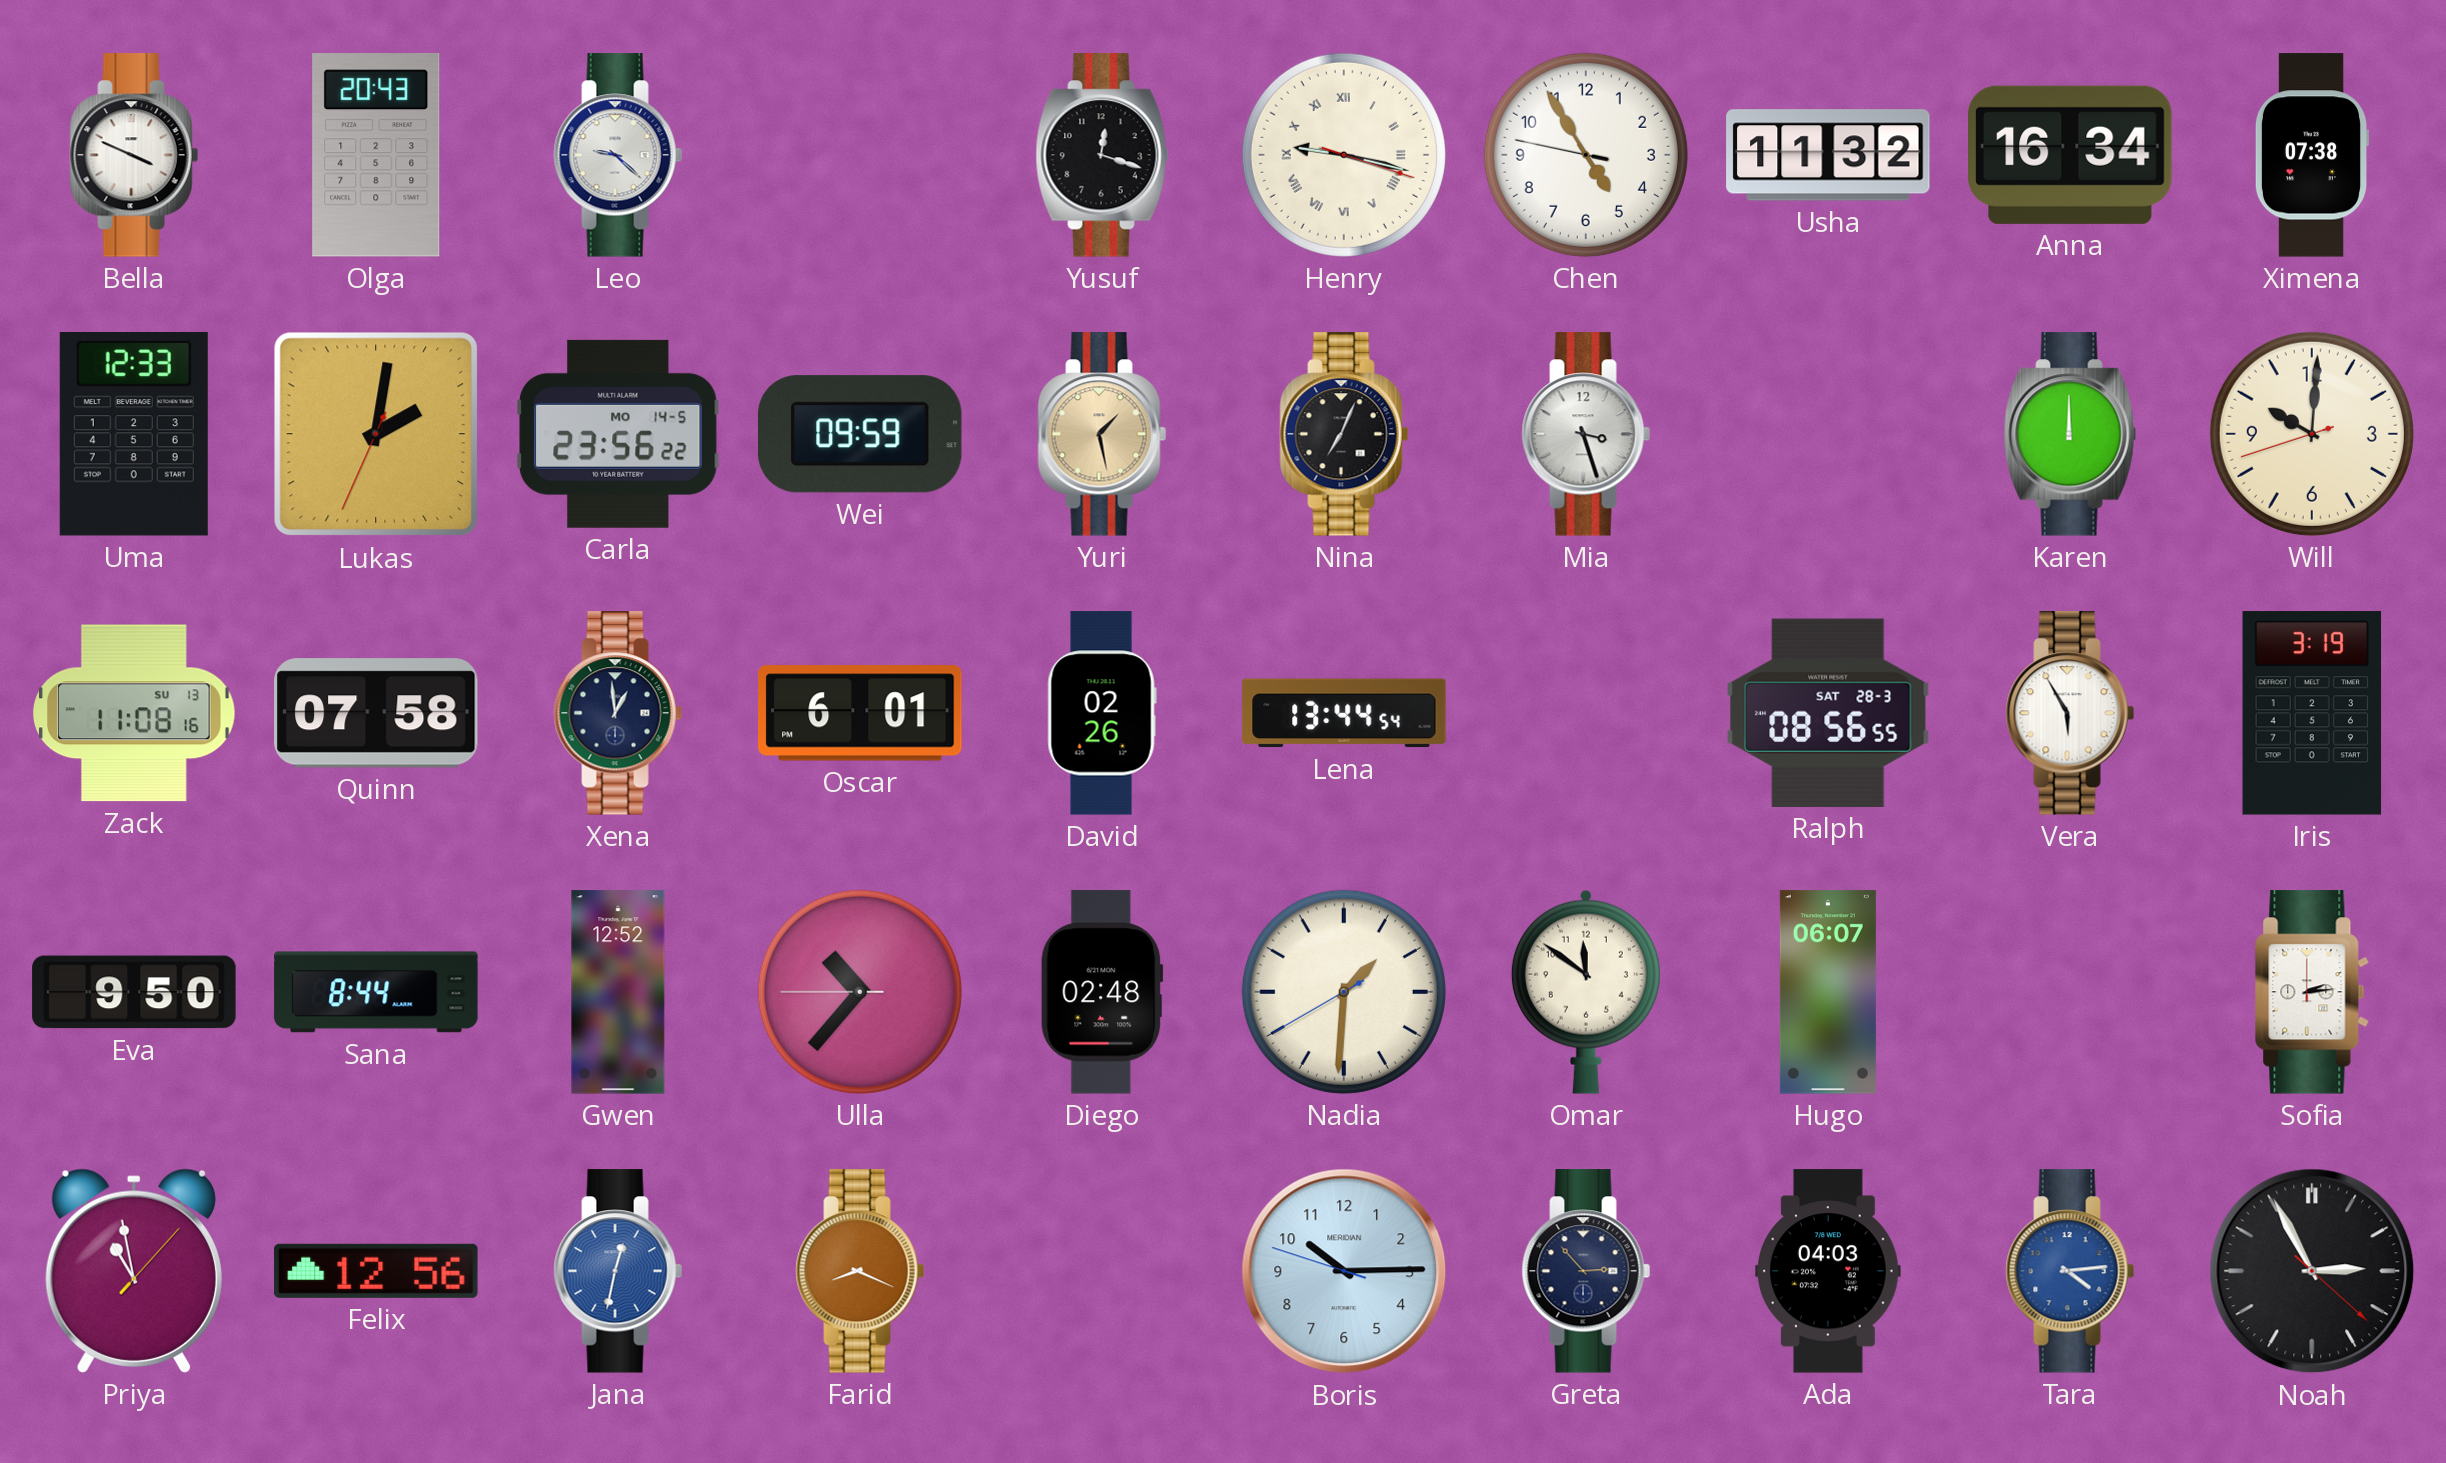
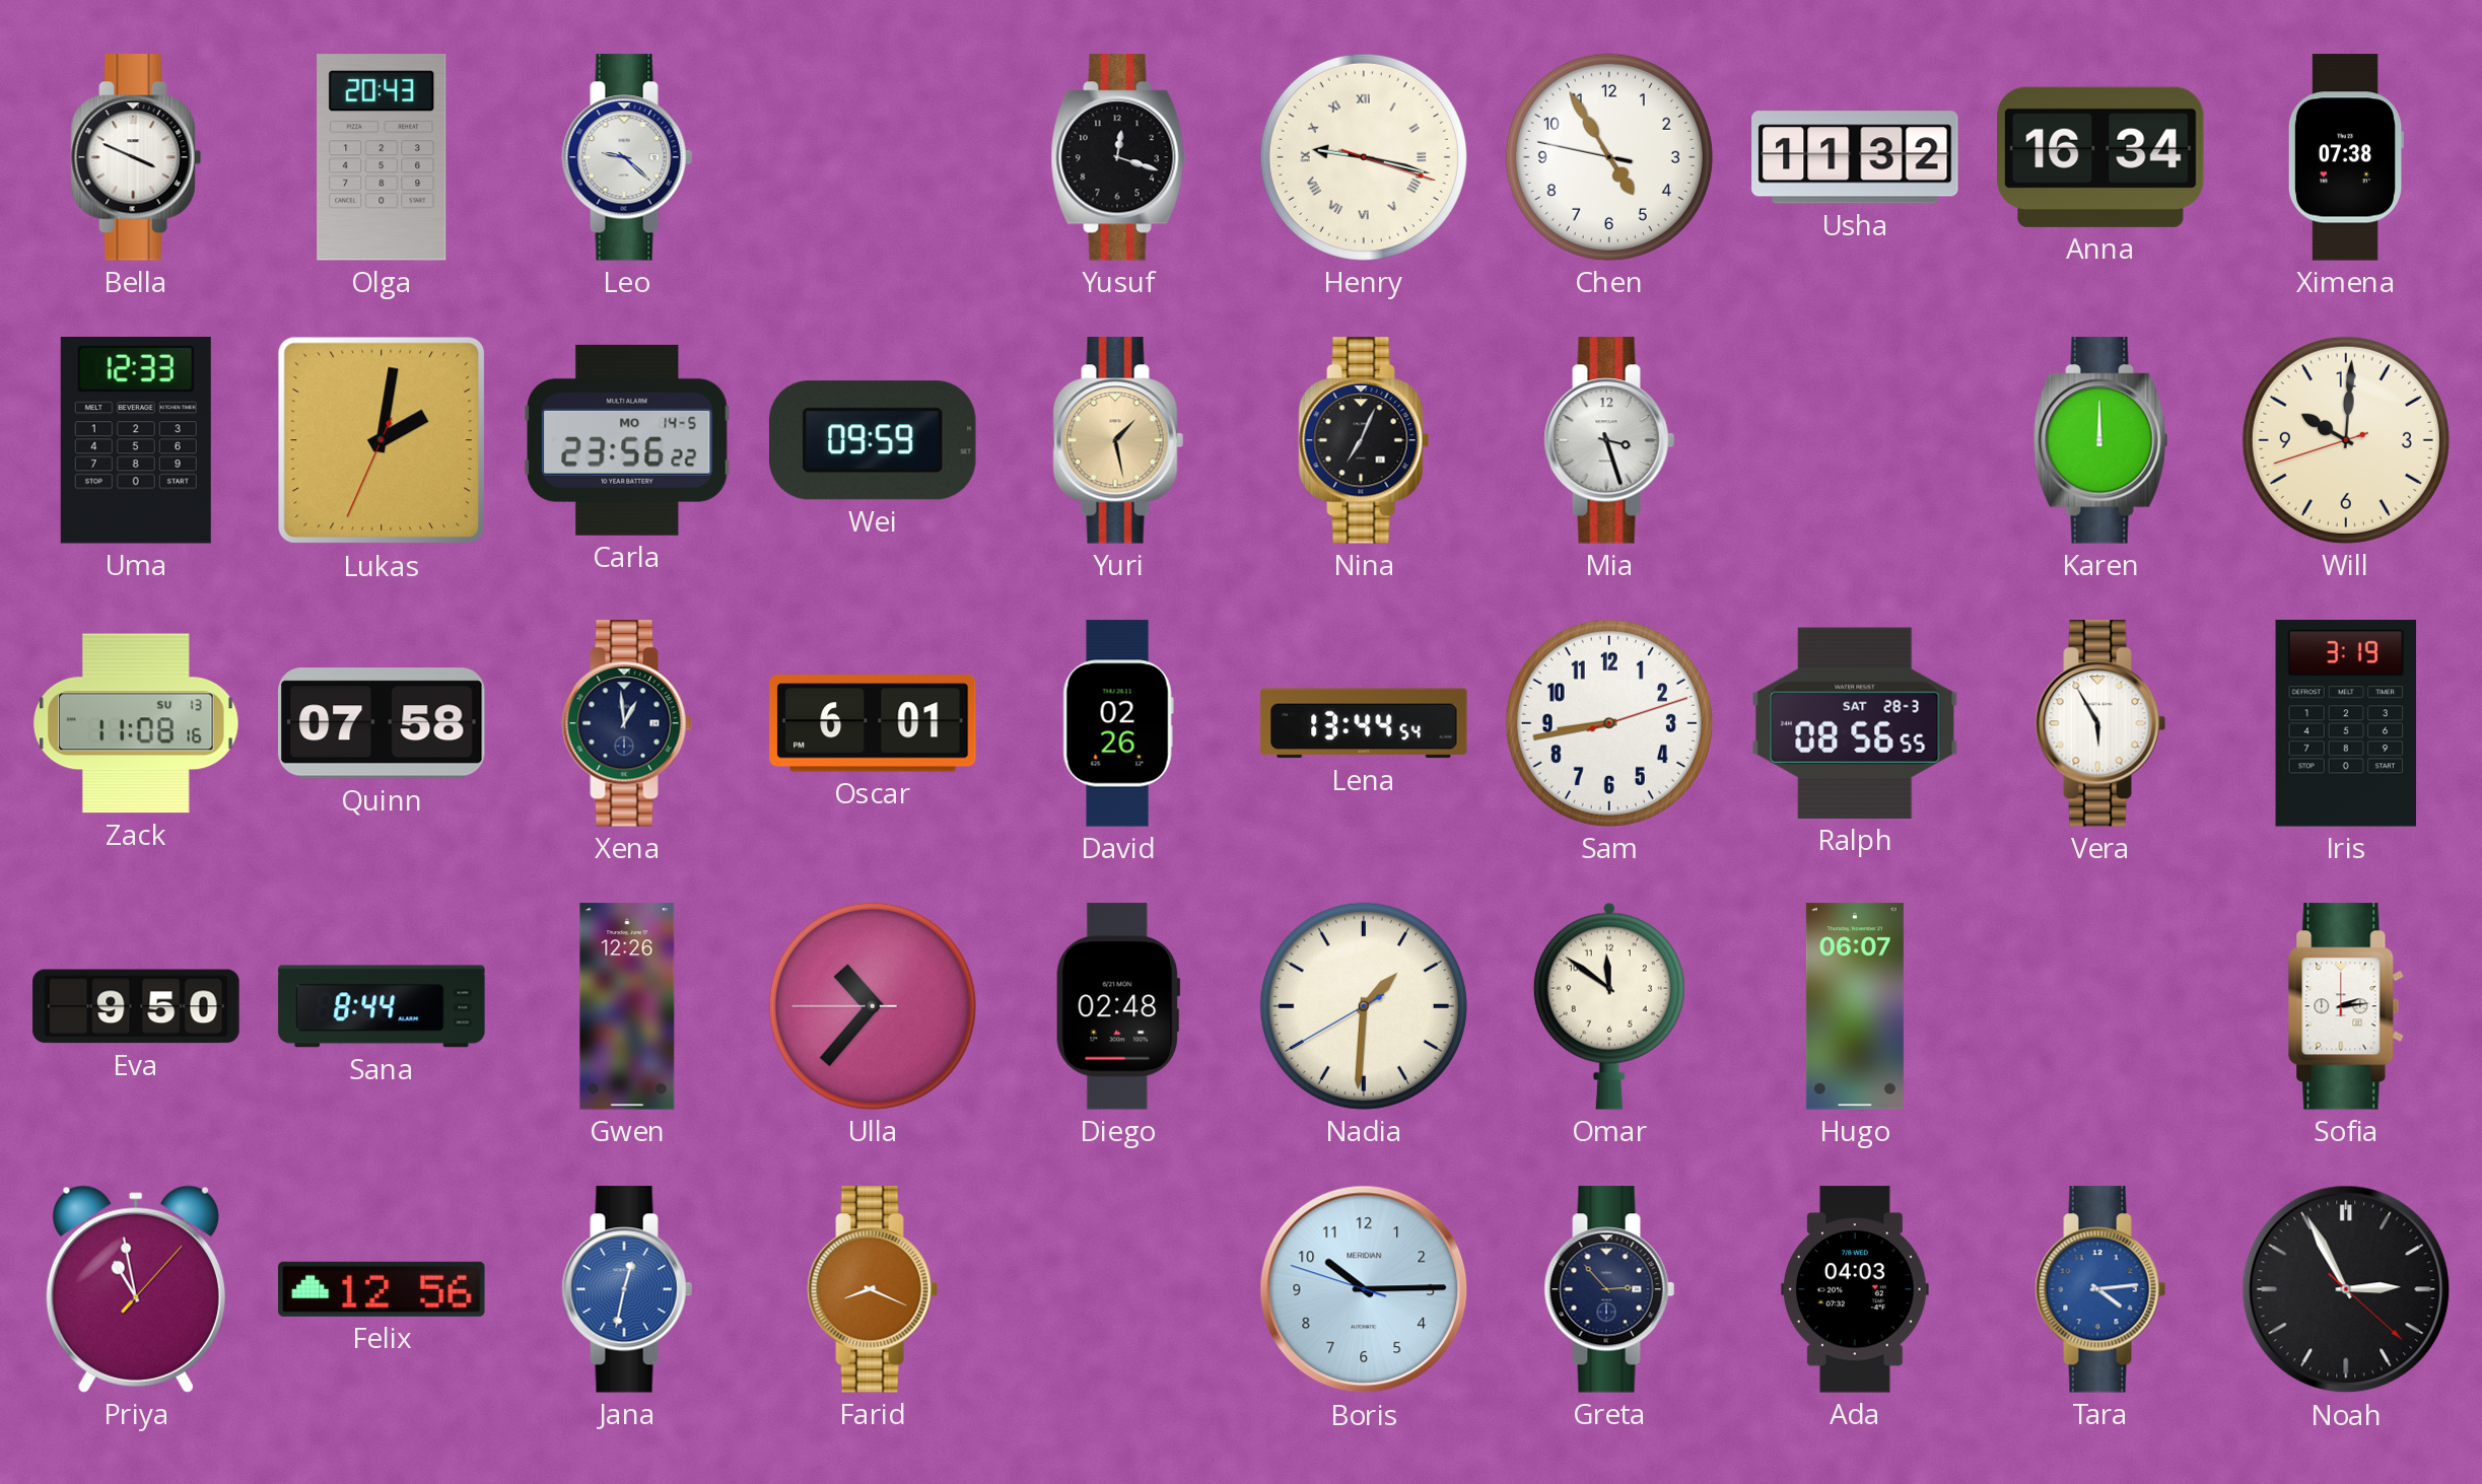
Sam: none -> 8:43
Gwen: 12:52 -> 12:26
